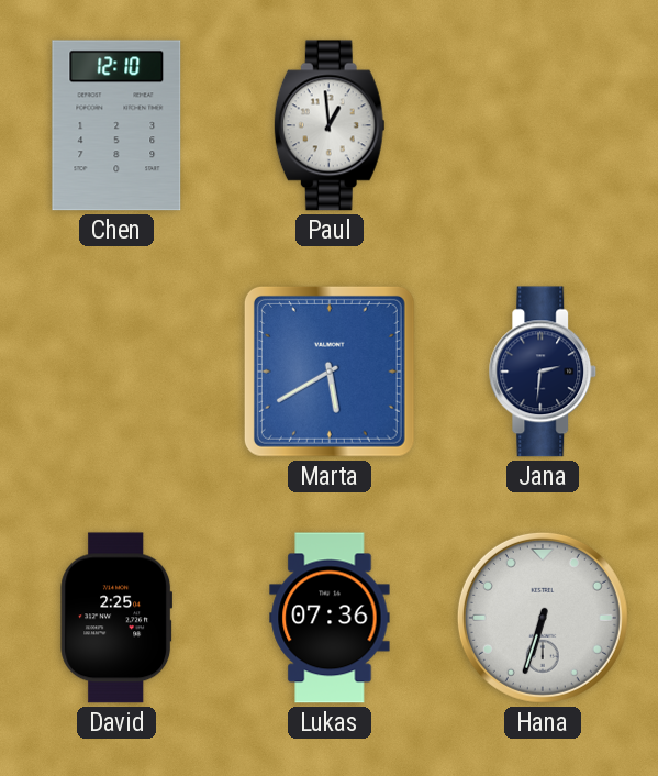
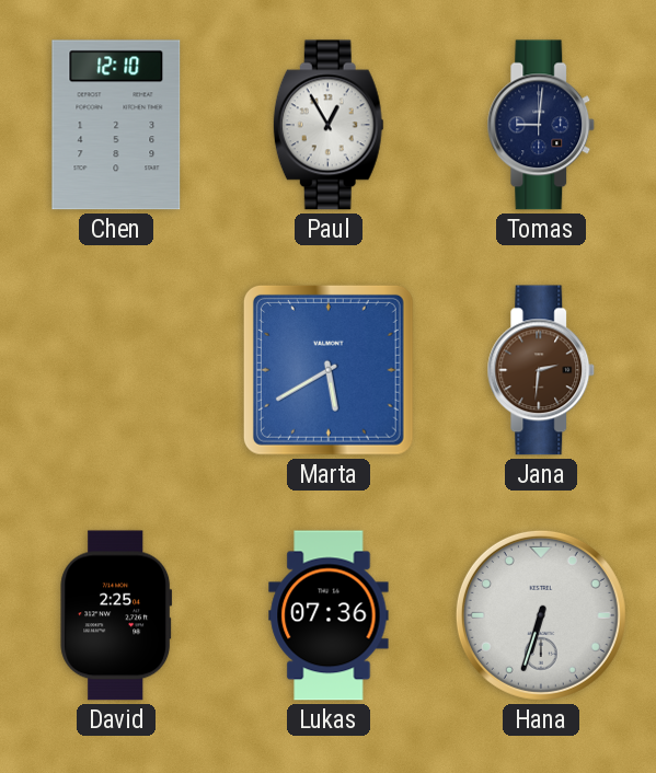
Paul: 12:59 -> 12:55
Tomas: none -> 9:01
Jana dial: navy -> brown
